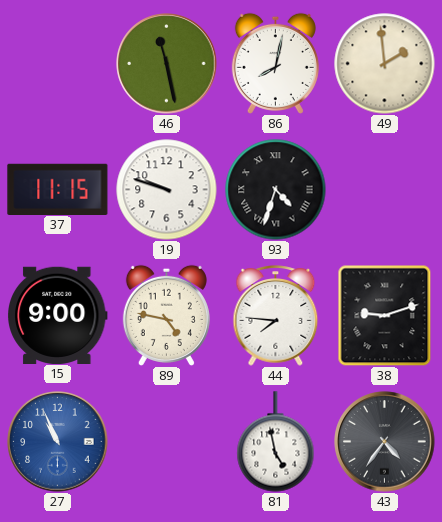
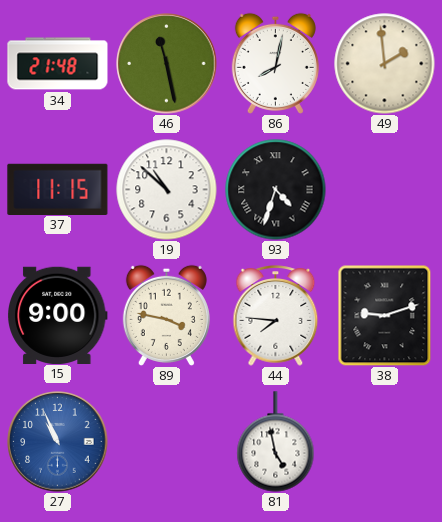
34: none -> 21:48
19: 9:48 -> 10:52
89: 4:47 -> 3:47
43: 4:36 -> none
